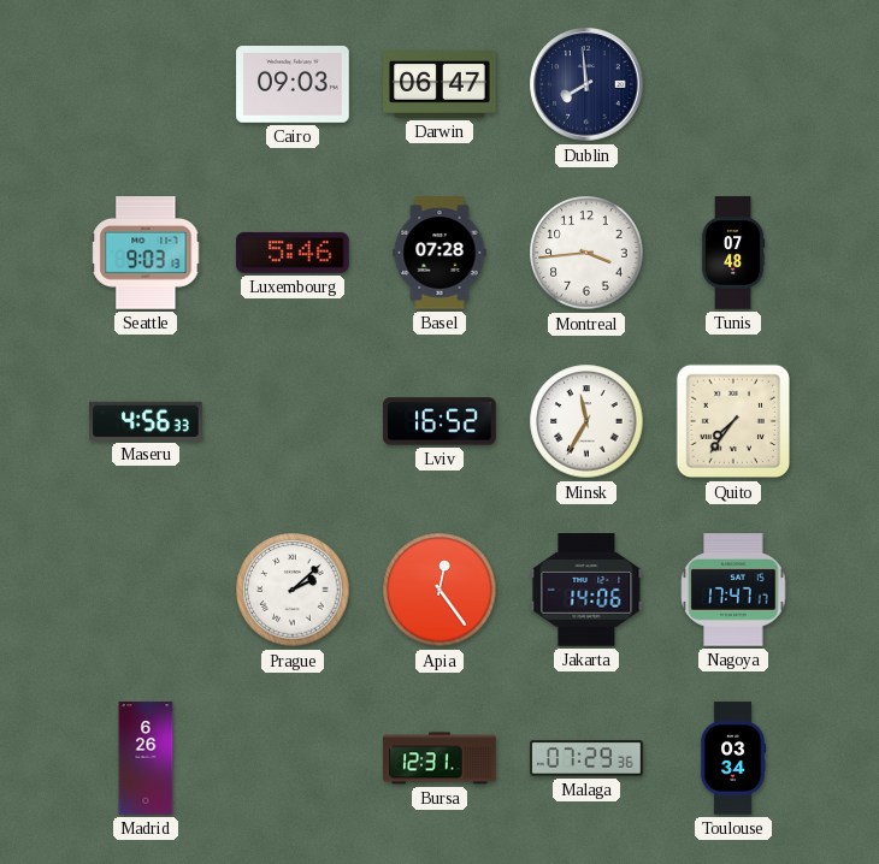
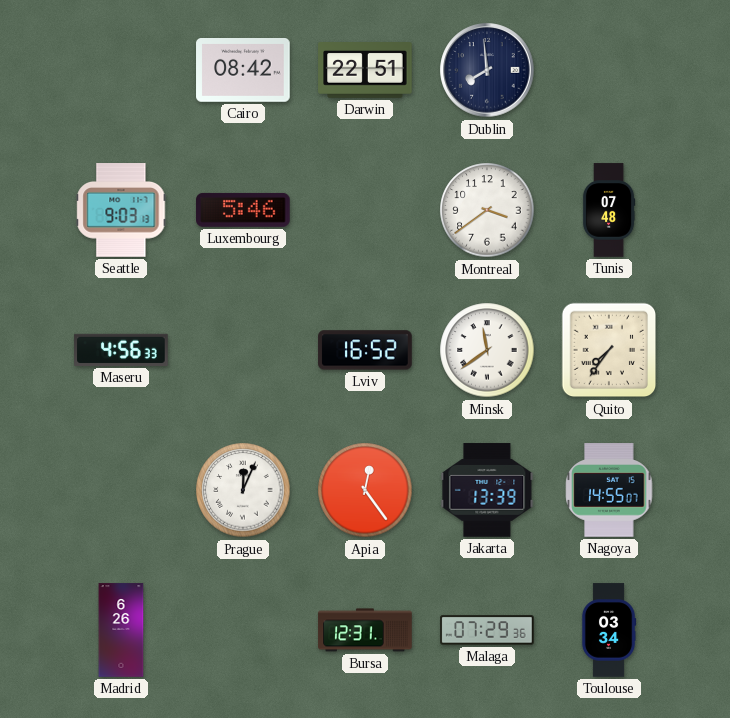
Cairo: 09:03 -> 08:42
Darwin: 06:47 -> 22:51
Basel: 07:28 -> none
Montreal: 3:44 -> 3:39
Minsk: 11:35 -> 11:39
Prague: 2:08 -> 12:04
Jakarta: 14:06 -> 13:39
Nagoya: 17:47 -> 14:55
